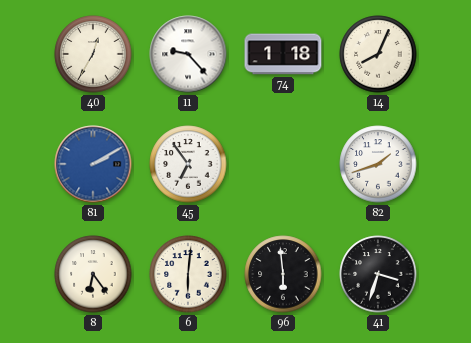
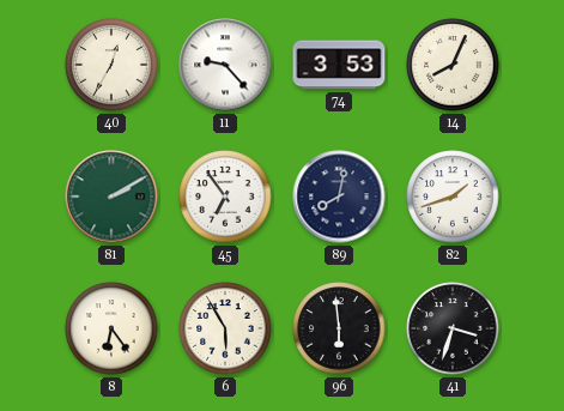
74: 1:18 -> 3:53
81 dial: blue -> green
89: none -> 8:02
6: 6:01 -> 5:55
